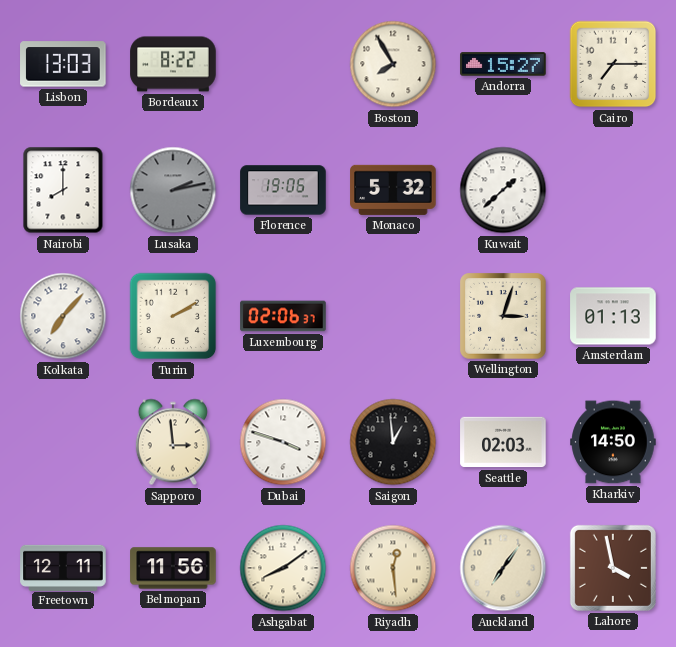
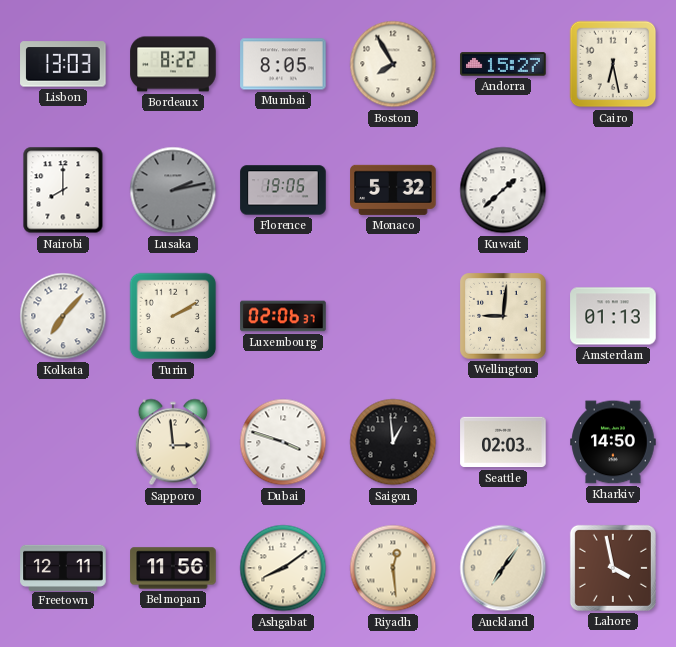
Mumbai: none -> 8:05
Cairo: 7:15 -> 6:28
Wellington: 3:03 -> 9:01
